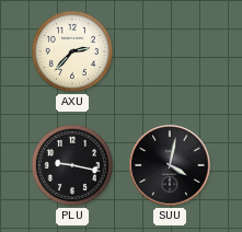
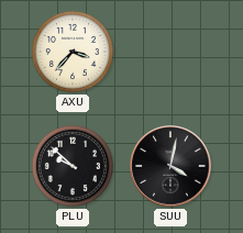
AXU: 2:37 -> 3:37
PLU: 9:17 -> 9:52
